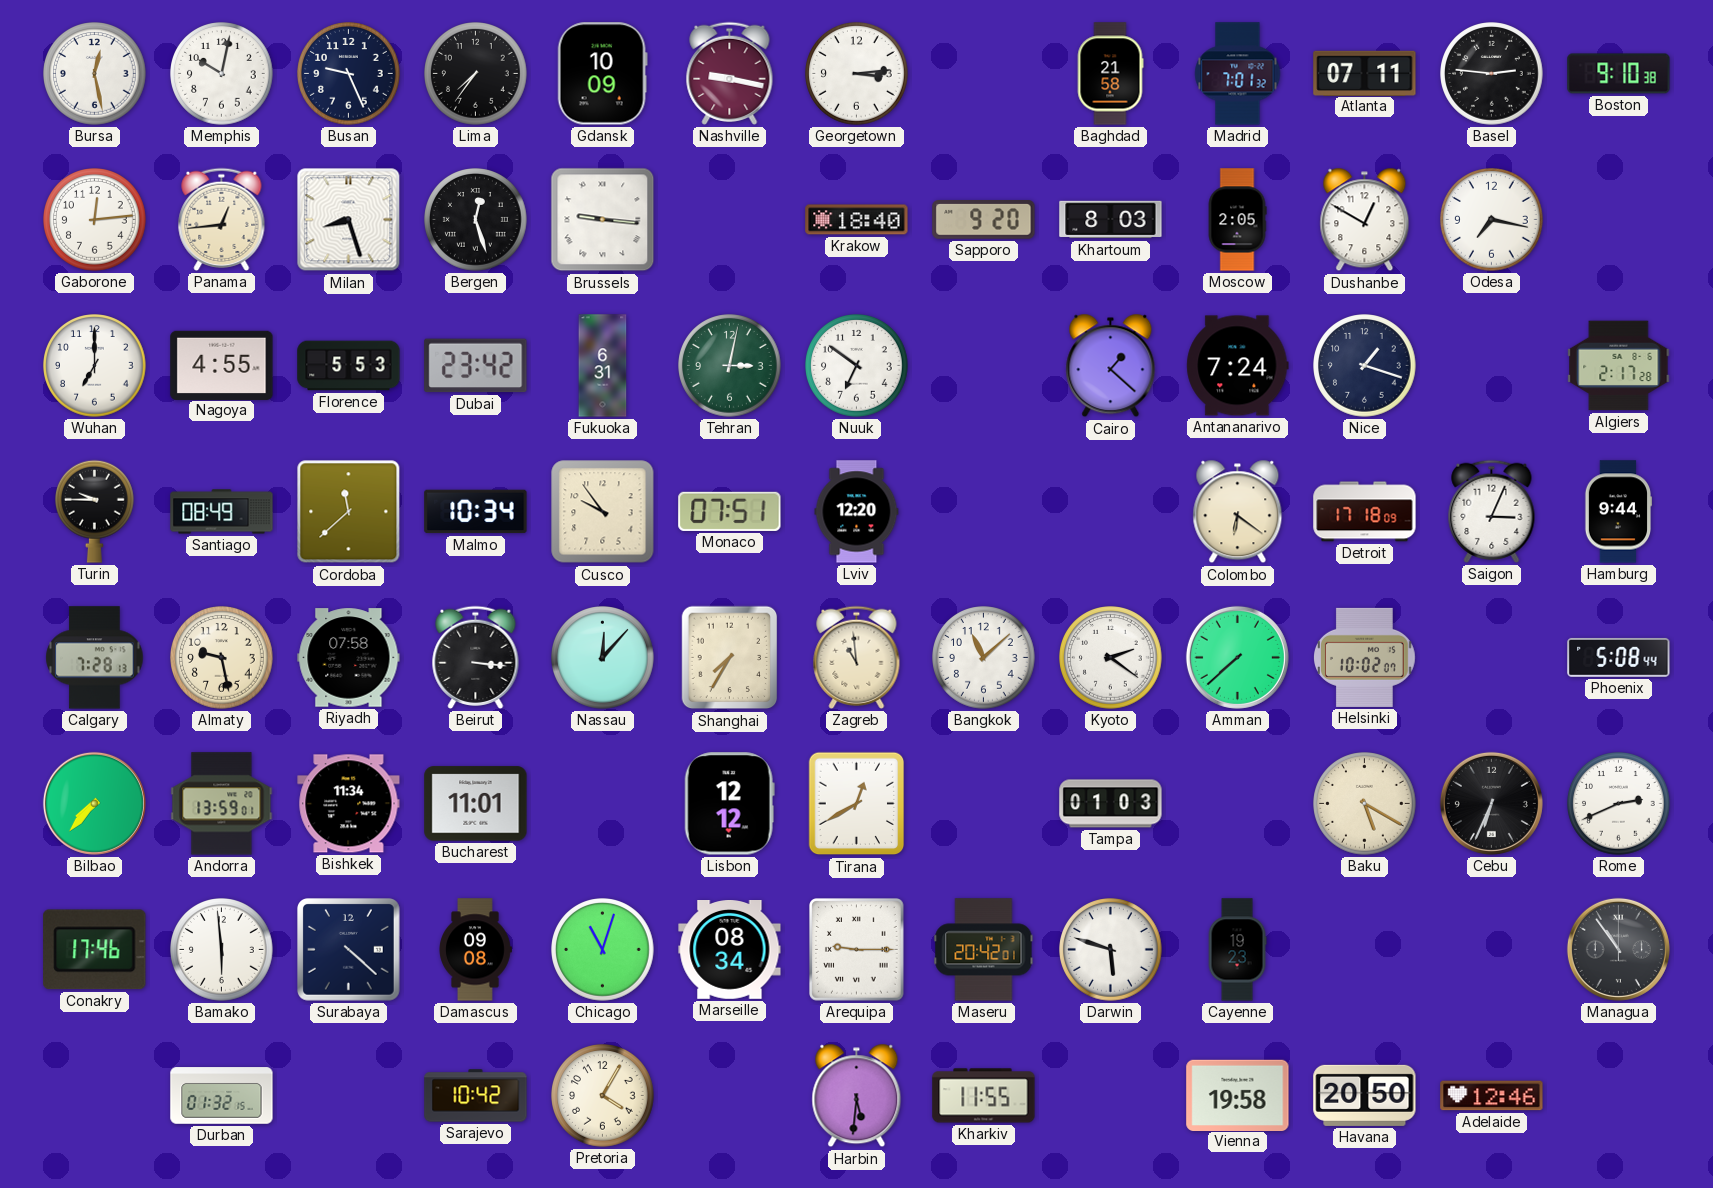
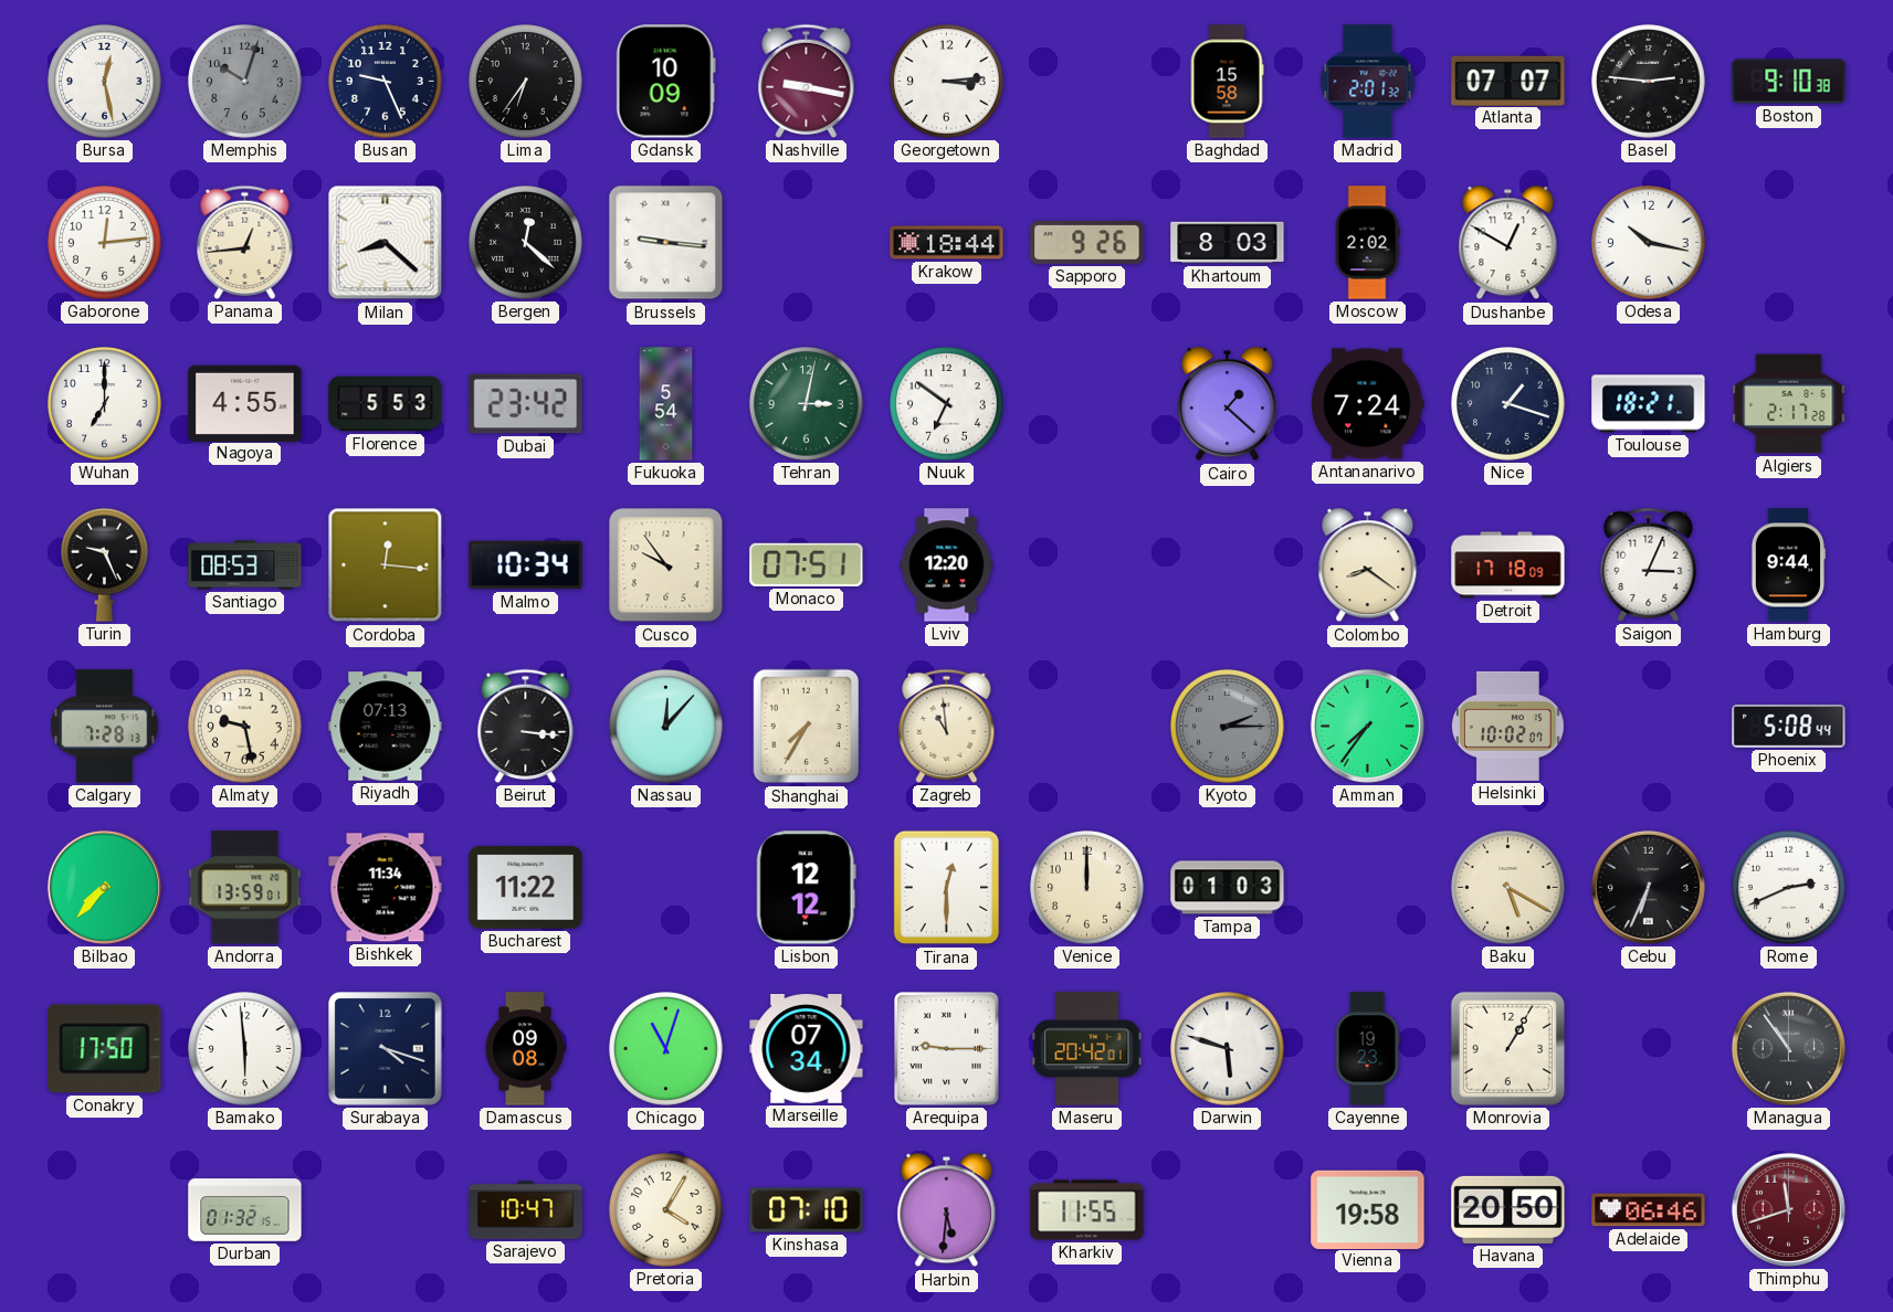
Memphis: 10:02 -> 10:03
Memphis dial: white -> grey
Lima: 7:36 -> 6:36
Baghdad: 21:58 -> 15:58
Madrid: 7:01 -> 2:01
Atlanta: 07:11 -> 07:07
Milan: 8:27 -> 8:22
Bergen: 12:27 -> 12:22
Krakow: 18:40 -> 18:44
Sapporo: 9:20 -> 9:26
Moscow: 2:05 -> 2:02
Odesa: 7:17 -> 10:17
Fukuoka: 6:31 -> 5:54
Toulouse: none -> 18:21
Turin: 9:45 -> 9:26
Santiago: 08:49 -> 08:53
Cordoba: 11:38 -> 12:16
Colombo: 6:21 -> 8:21
Riyadh: 07:58 -> 07:13
Bangkok: 11:08 -> none
Kyoto: 2:21 -> 2:15
Kyoto dial: white -> grey
Amman: 7:38 -> 7:36
Bucharest: 11:01 -> 11:22
Tirana: 12:40 -> 12:30
Venice: none -> 12:00
Conakry: 17:46 -> 17:50
Surabaya: 4:22 -> 4:18
Marseille: 08:34 -> 07:34
Monrovia: none -> 1:05
Sarajevo: 10:42 -> 10:47
Kinshasa: none -> 07:10
Adelaide: 12:46 -> 06:46
Thimphu: none -> 11:42
